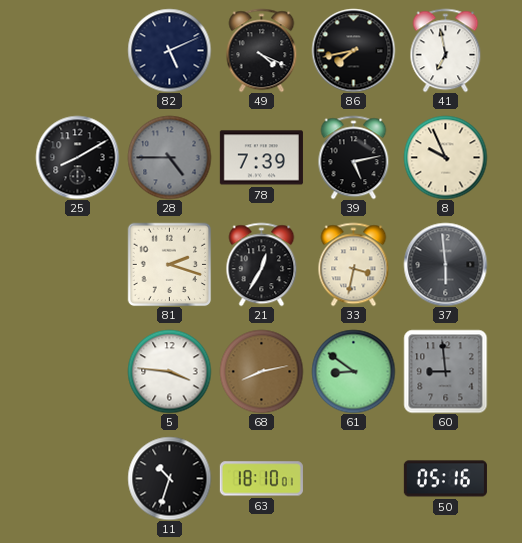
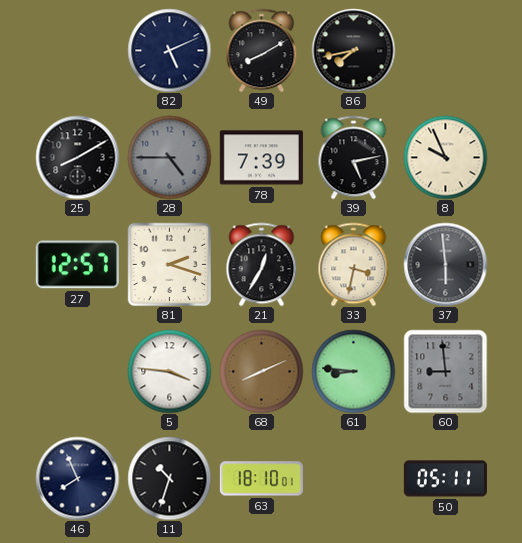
49: 4:19 -> 8:10
41: 6:58 -> none
27: none -> 12:57
68: 8:13 -> 8:11
61: 8:51 -> 8:46
46: none -> 7:56
50: 05:16 -> 05:11
